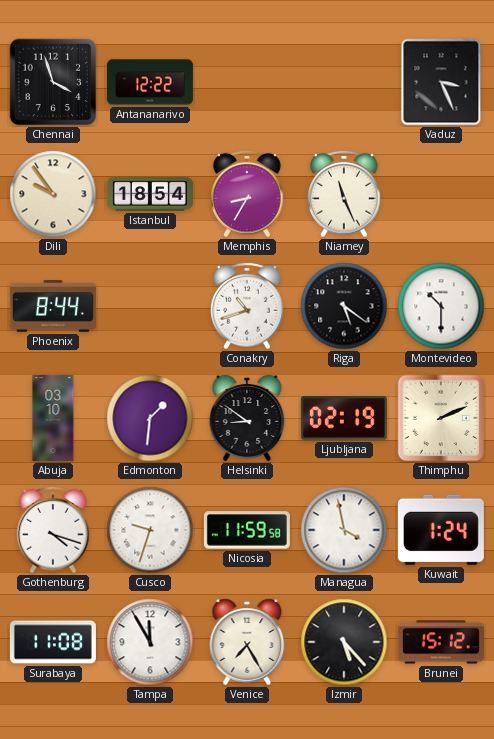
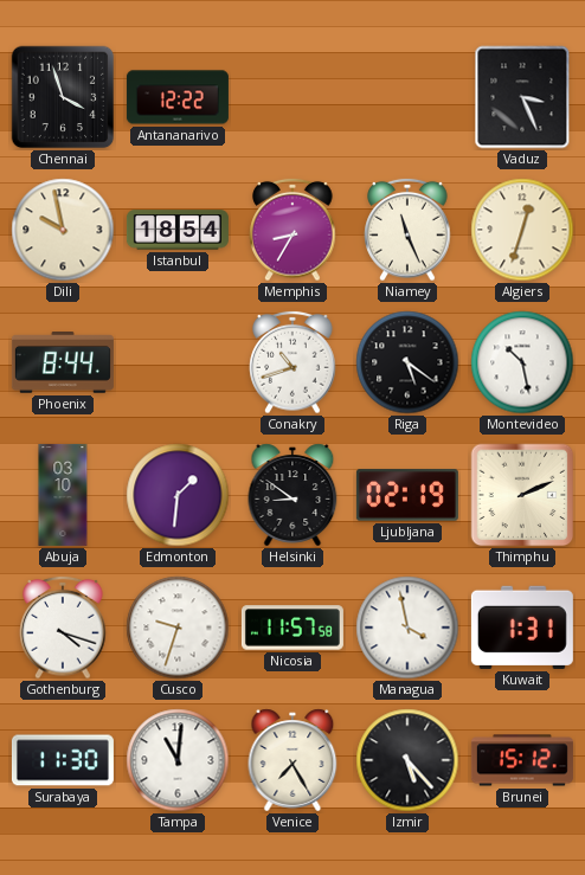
Dili: 9:54 -> 9:58
Algiers: none -> 12:33
Montevideo: 10:30 -> 10:28
Nicosia: 11:59 -> 11:57
Kuwait: 1:24 -> 1:31
Surabaya: 11:08 -> 11:30
Tampa: 11:55 -> 11:01
